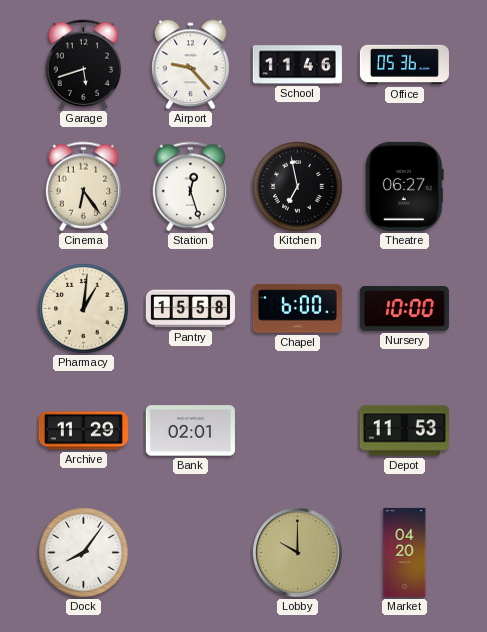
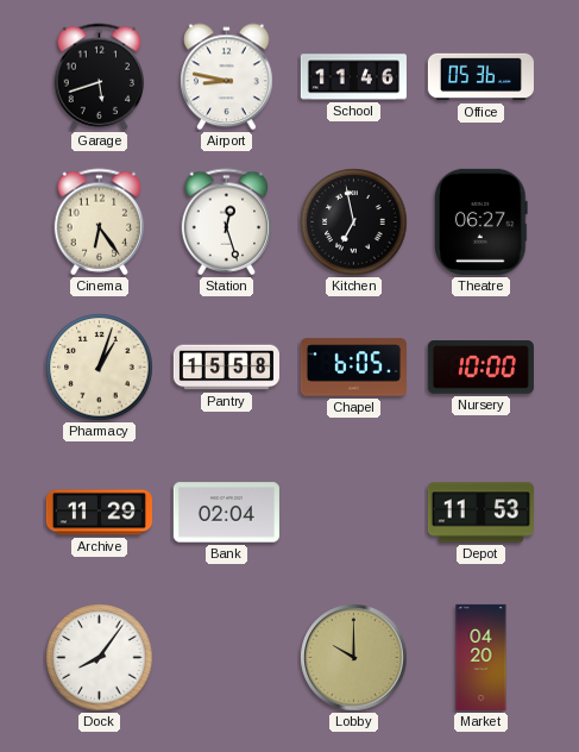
Airport: 9:23 -> 8:47
Pharmacy: 1:01 -> 1:03
Chapel: 6:00 -> 6:05
Bank: 02:01 -> 02:04
